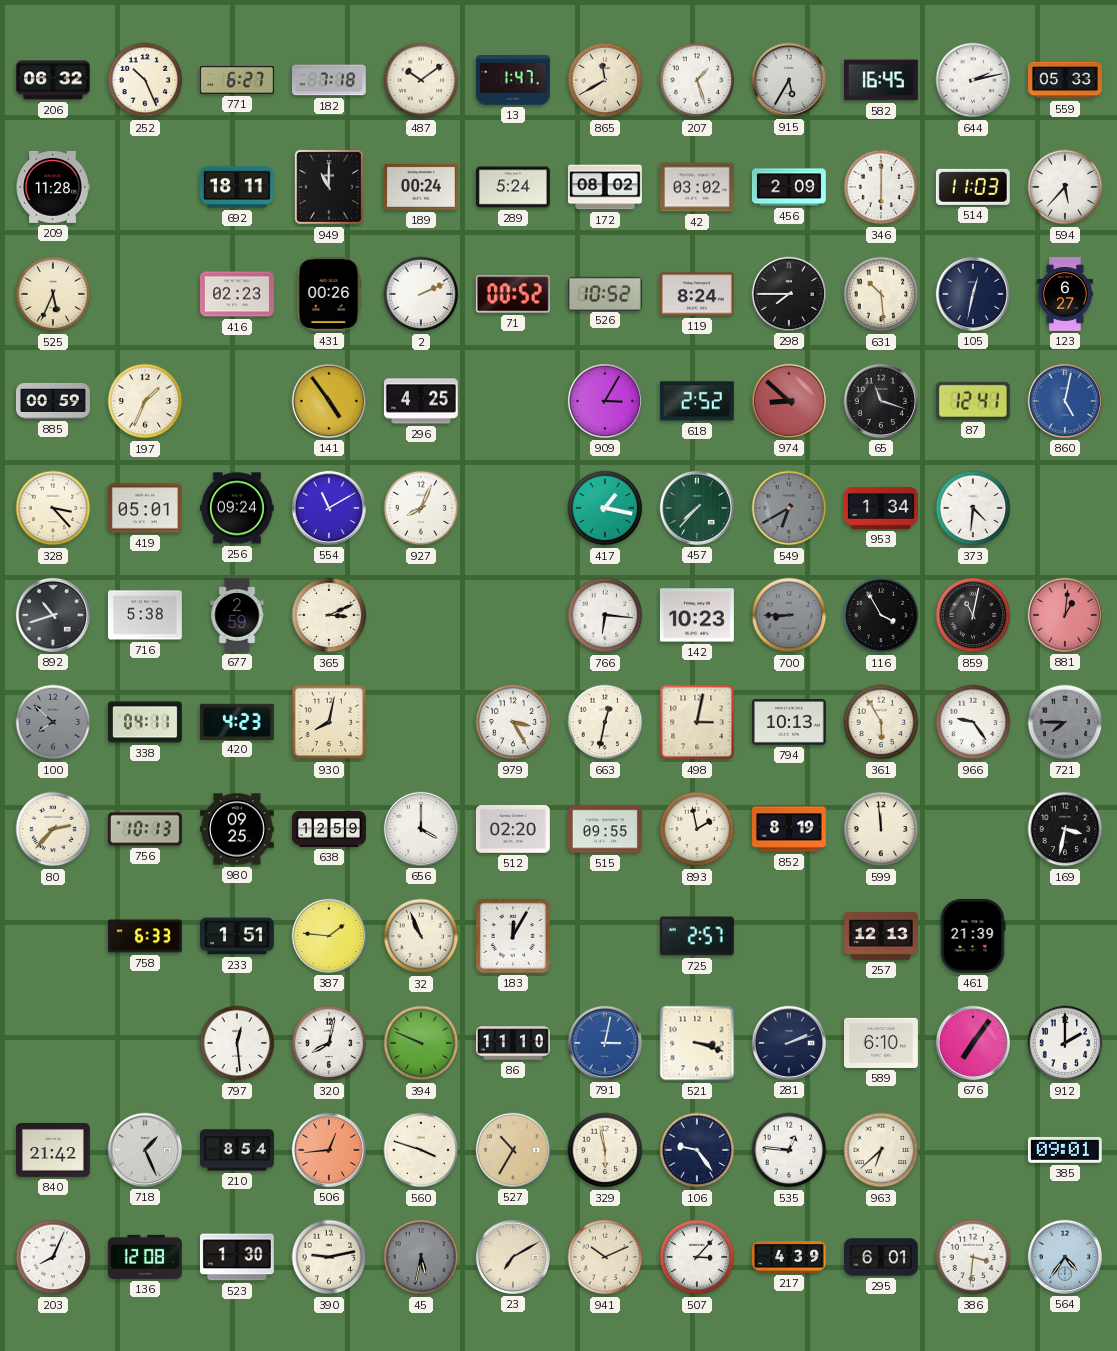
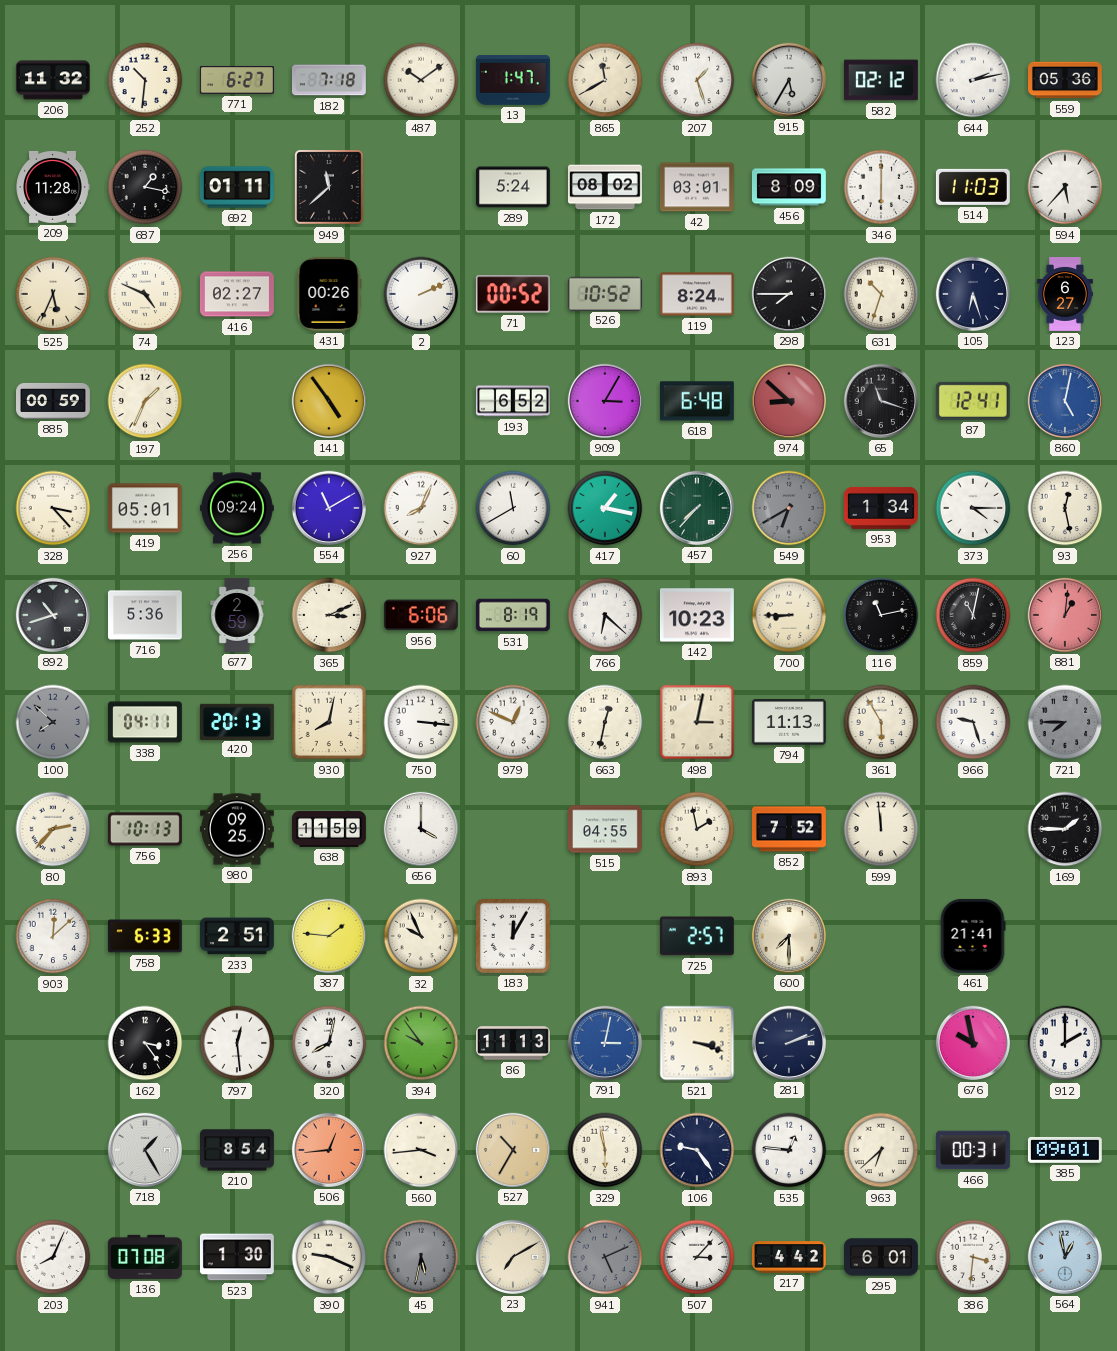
206: 06:32 -> 11:32
252: 10:26 -> 10:31
582: 16:45 -> 02:12
559: 05:33 -> 05:36
687: none -> 1:17
692: 18:11 -> 01:11
949: 11:00 -> 11:38
189: 00:24 -> none
42: 03:02 -> 03:01
456: 2:09 -> 8:09
74: none -> 4:49
416: 02:23 -> 02:27
631: 10:29 -> 10:33
105: 12:32 -> 6:27
296: 4:25 -> none
193: none -> 6:52
618: 2:52 -> 6:48
60: none -> 11:40
373: 4:31 -> 4:15
93: none -> 12:28
716: 5:38 -> 5:36
956: none -> 6:06
531: none -> 8:19
766: 6:16 -> 6:22
700 dial: grey -> cream
116: 3:55 -> 11:13
420: 4:23 -> 20:13
750: none -> 3:16
979: 3:25 -> 12:49
794: 10:13 -> 11:13
966: 9:24 -> 9:27
638: 12:59 -> 11:59
512: 02:20 -> none
515: 09:55 -> 04:55
852: 8:19 -> 7:52
169: 3:32 -> 1:45
903: none -> 12:08
233: 1:51 -> 2:51
32: 10:56 -> 9:56
600: none -> 7:30
257: 12:13 -> none
461: 21:39 -> 21:41
162: none -> 3:24
394: 9:49 -> 9:54
86: 11:10 -> 11:13
589: 6:10 -> none
676: 7:06 -> 9:58
840: 21:42 -> none
718: 1:26 -> 1:25
560: 3:48 -> 3:44
466: none -> 00:31
136: 12:08 -> 07:08
390: 9:13 -> 9:19
941: 10:11 -> 5:11
941 dial: cream -> grey
217: 4:39 -> 4:42
564: 4:36 -> 12:58
